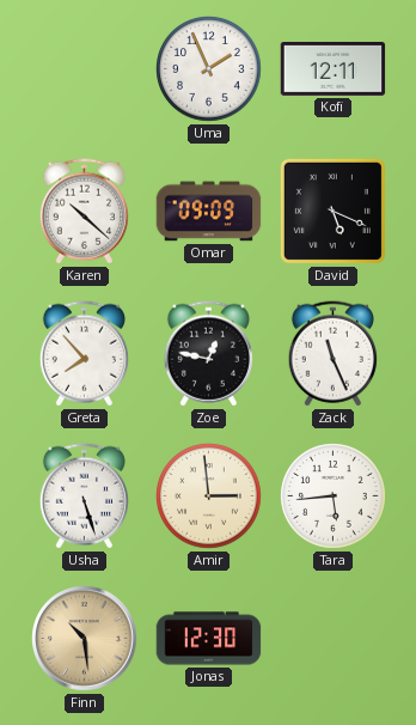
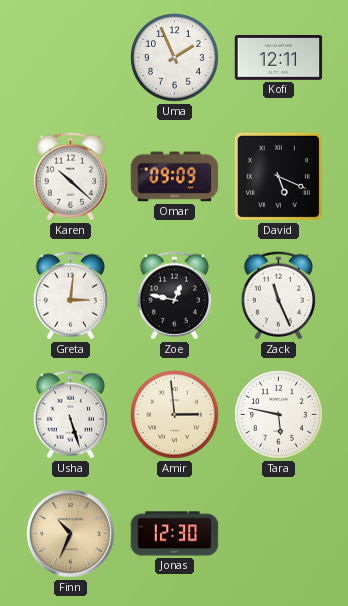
Greta: 7:53 -> 3:01
Tara: 5:44 -> 5:47
Finn: 10:29 -> 10:34
